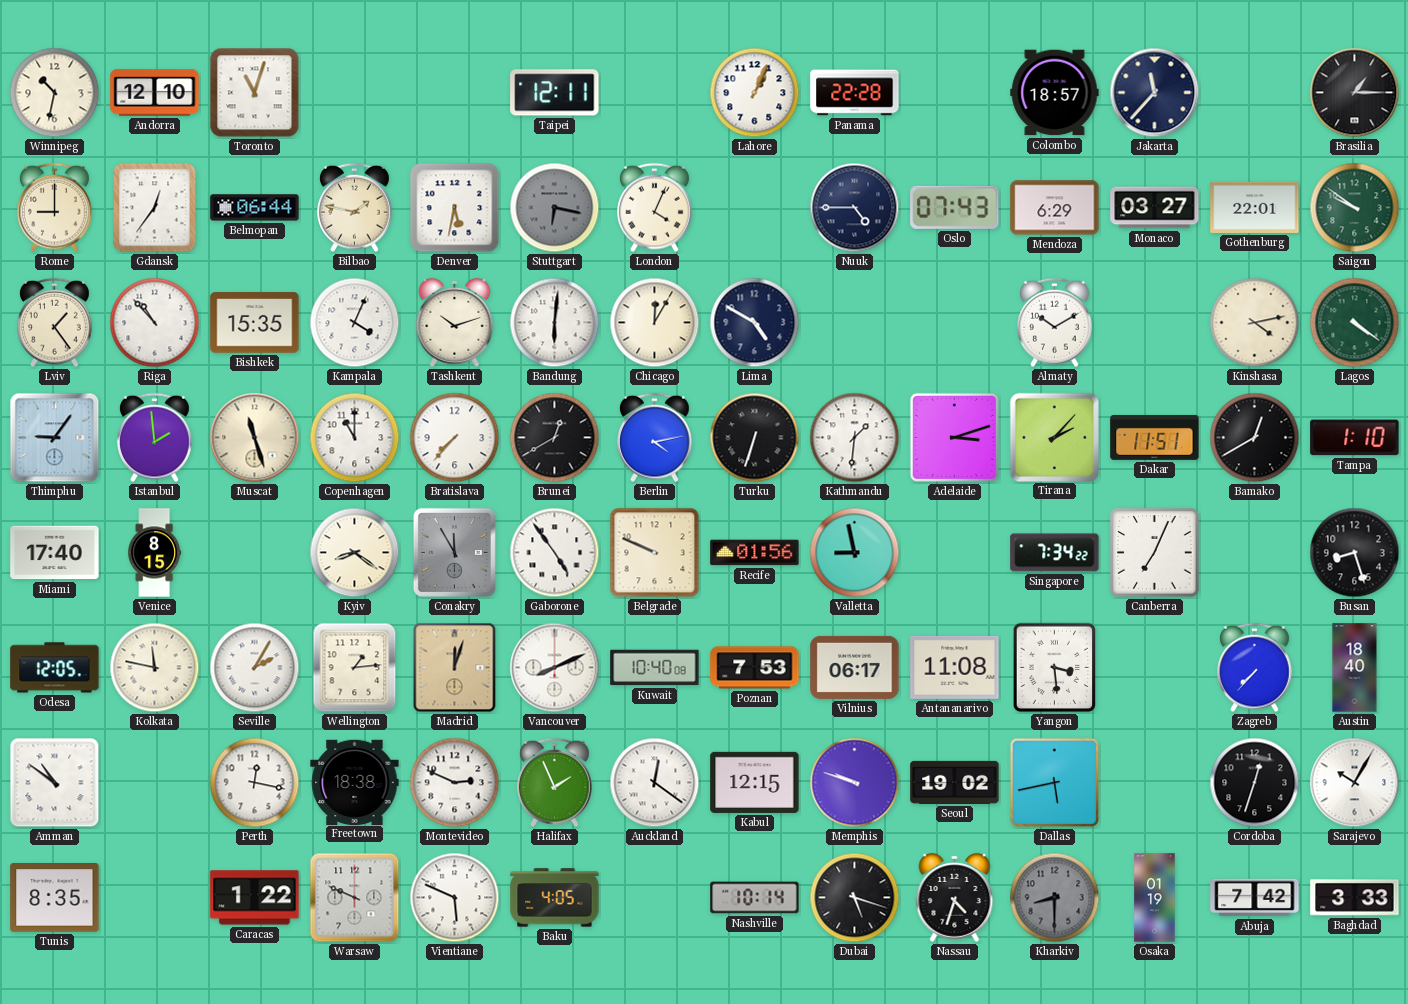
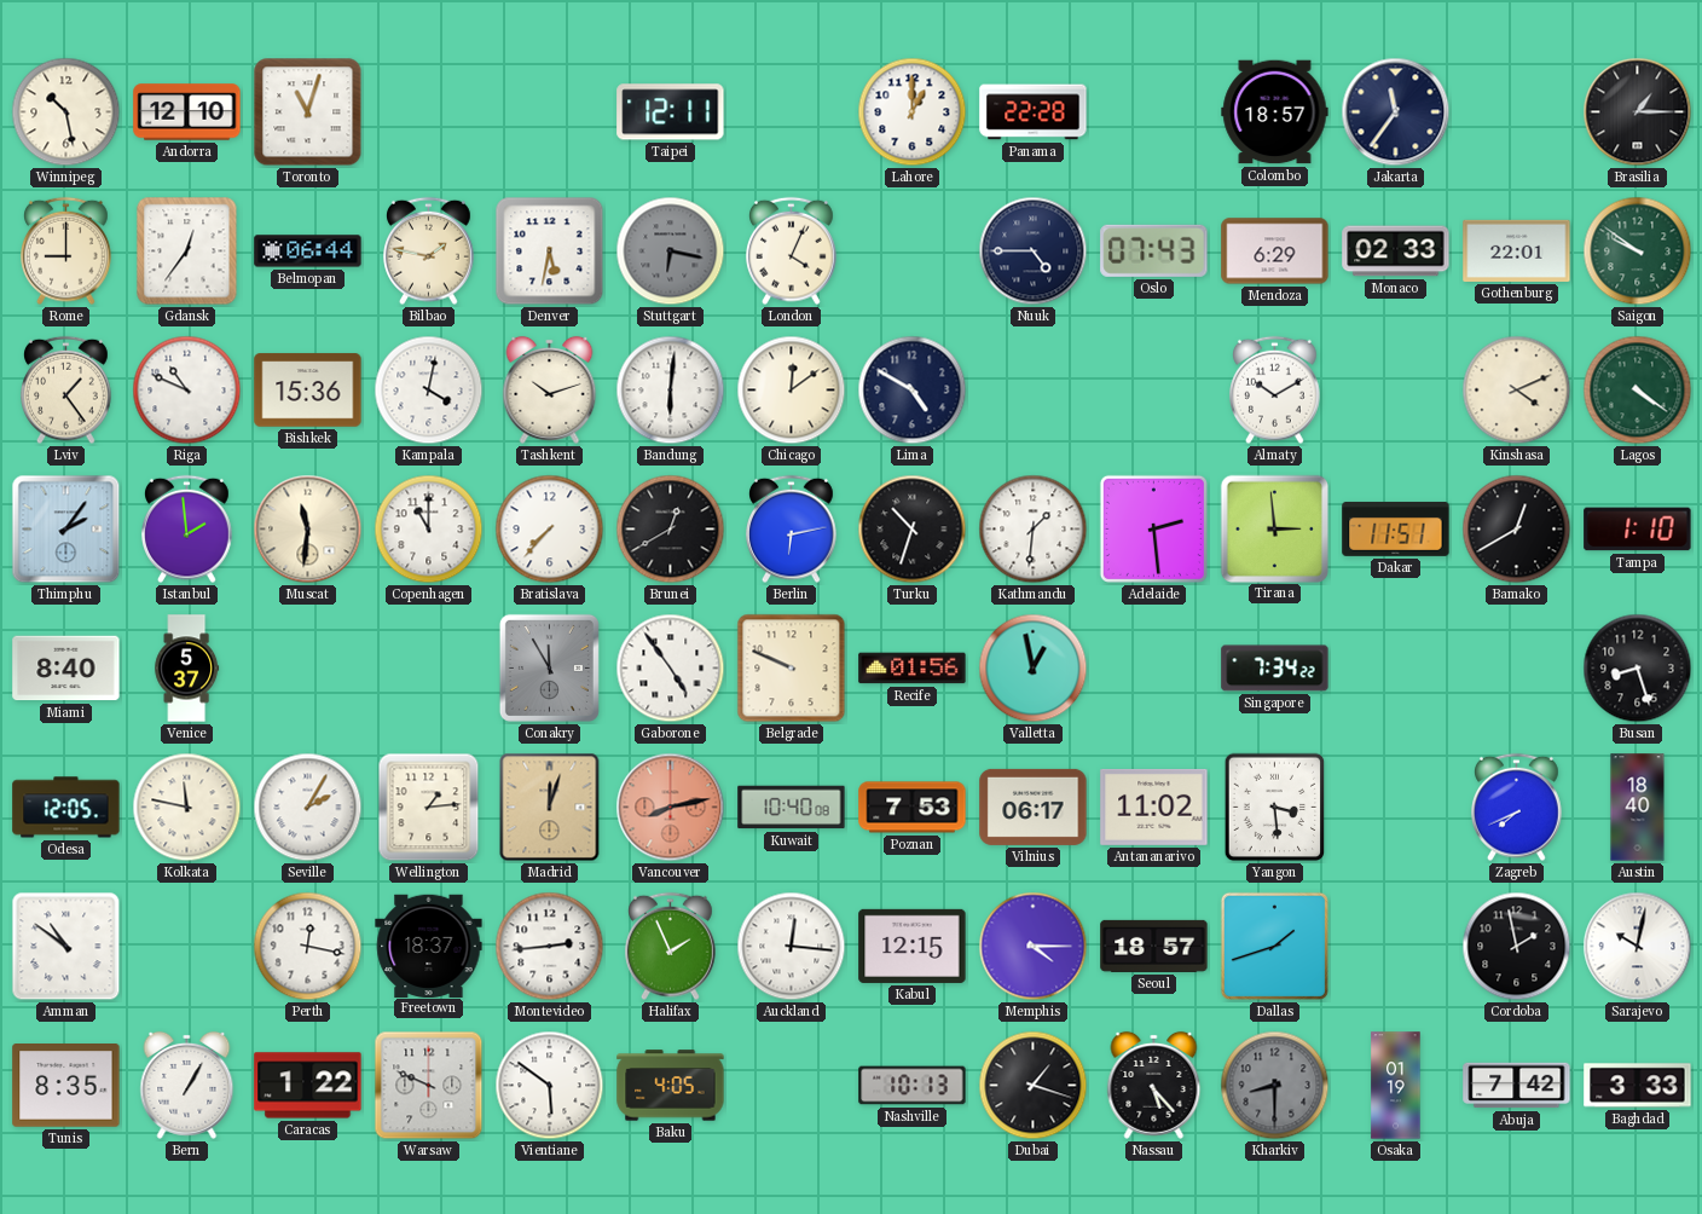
Winnipeg: 10:32 -> 10:28
Lahore: 1:04 -> 1:00
Jakarta: 11:37 -> 11:36
Monaco: 03:27 -> 02:33
Riga: 10:53 -> 10:49
Bishkek: 15:35 -> 15:36
Kampala: 4:04 -> 4:02
Chicago: 12:05 -> 12:09
Kinshasa: 4:13 -> 4:11
Thimphu: 9:06 -> 2:06
Muscat: 11:27 -> 11:31
Berlin: 4:13 -> 6:13
Turku: 6:33 -> 10:33
Adelaide: 3:12 -> 2:29
Tirana: 2:07 -> 2:59
Miami: 17:40 -> 8:40
Venice: 8:15 -> 5:37
Kyiv: 8:21 -> none
Valletta: 8:58 -> 12:58
Canberra: 7:04 -> none
Vancouver: 8:11 -> 8:13
Vancouver dial: white -> salmon
Antananarivo: 11:08 -> 11:02
Zagreb: 7:37 -> 7:41
Freetown: 18:38 -> 18:37
Montevideo: 2:49 -> 2:44
Auckland: 12:21 -> 12:16
Memphis: 9:48 -> 4:15
Seoul: 19:02 -> 18:57
Dallas: 5:43 -> 1:42
Cordoba: 12:33 -> 1:58
Sarajevo: 10:05 -> 10:02
Bern: none -> 1:05
Vientiane: 5:49 -> 5:51
Nashville: 10:14 -> 10:13
Dubai: 5:18 -> 1:18
Nassau: 4:33 -> 5:23
